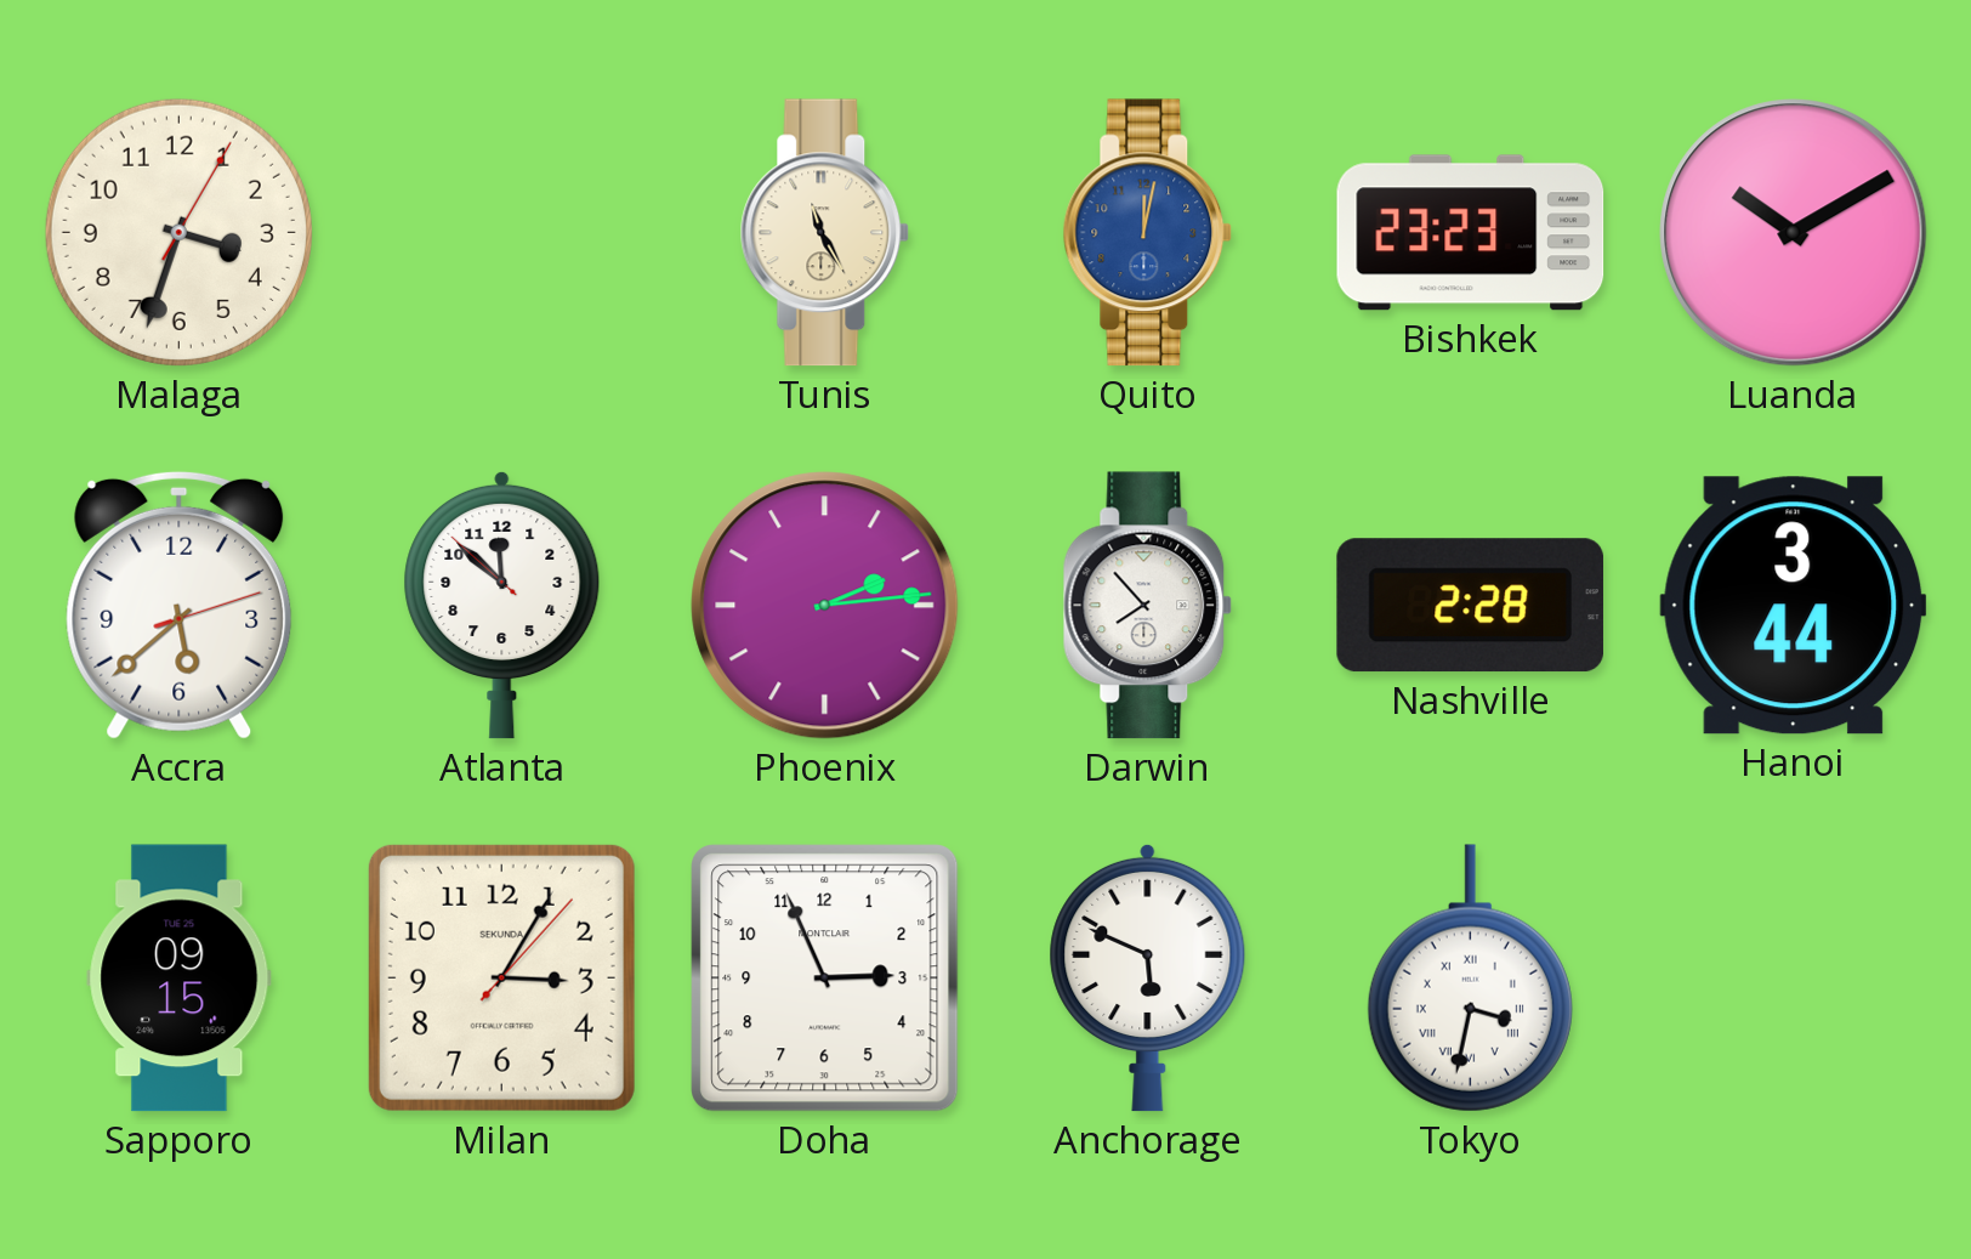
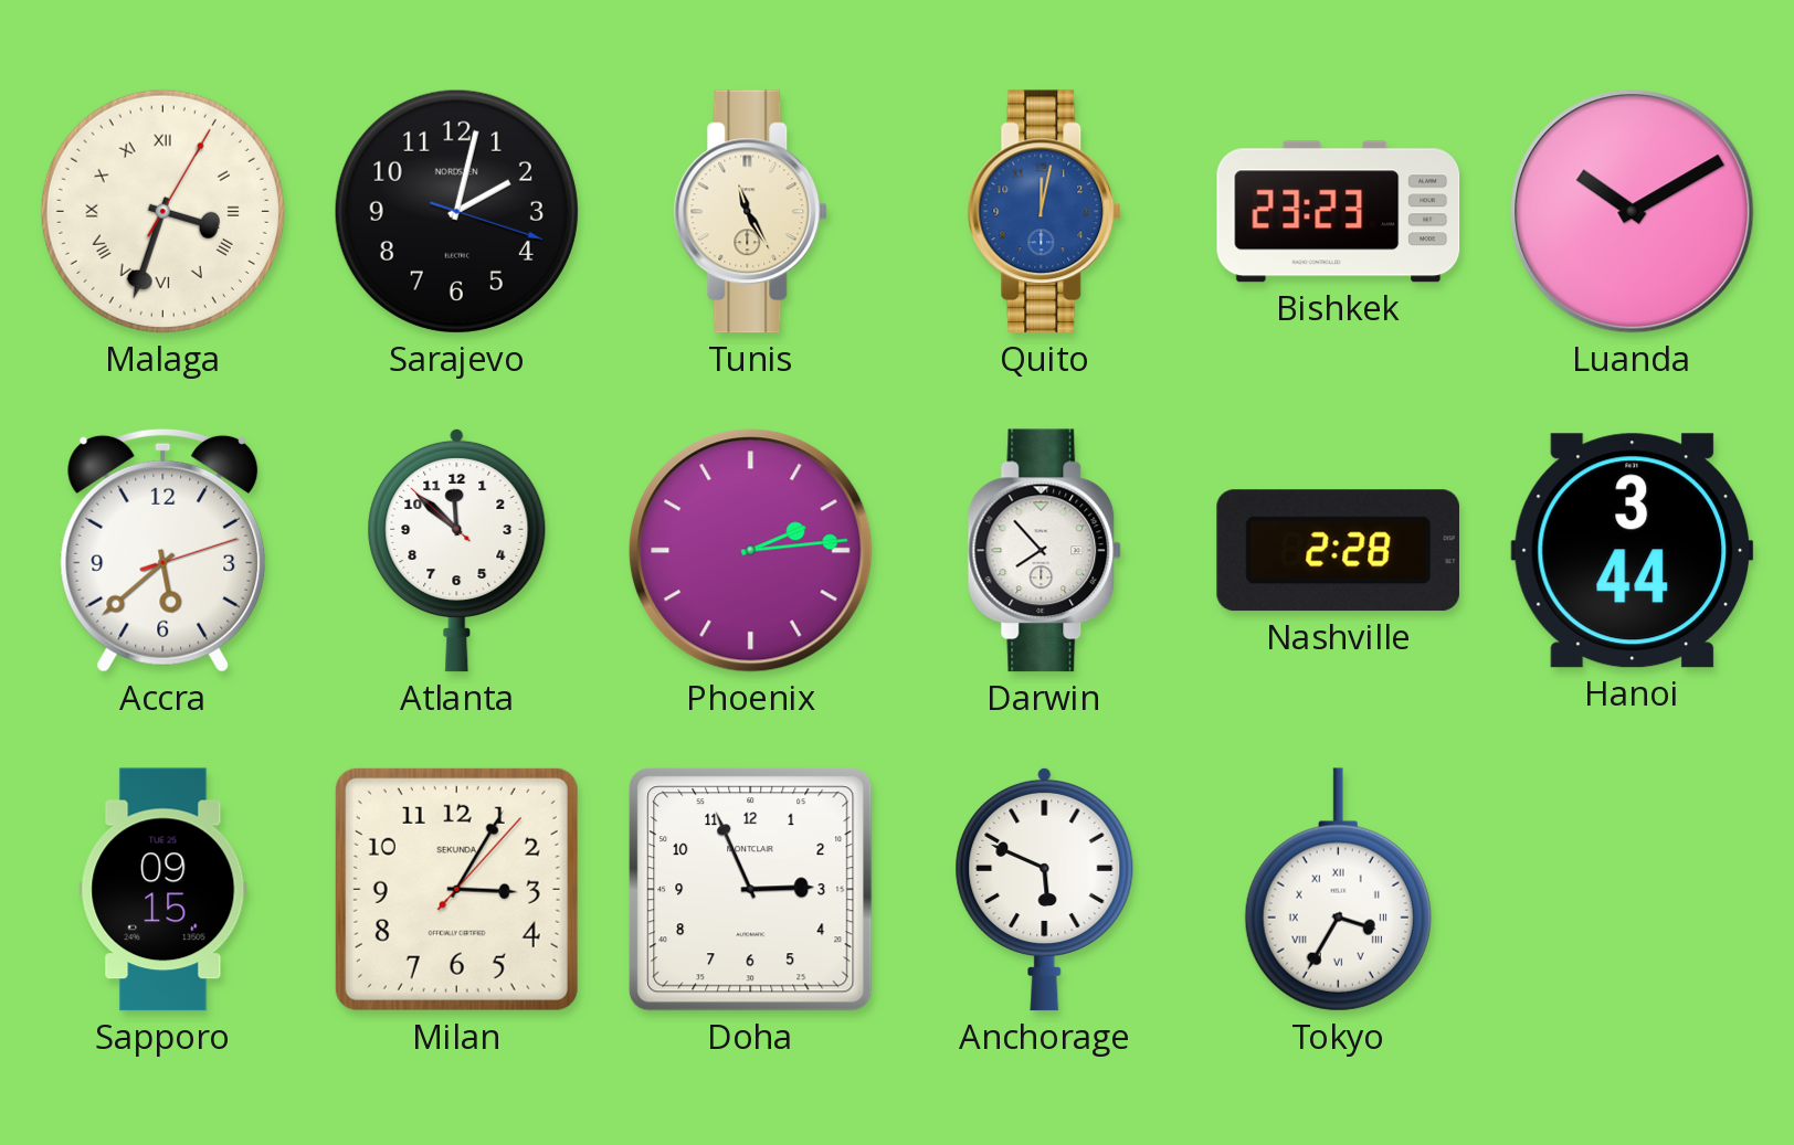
Malaga numerals: Arabic -> Roman
Sarajevo: none -> 2:02
Tokyo: 3:32 -> 3:35
